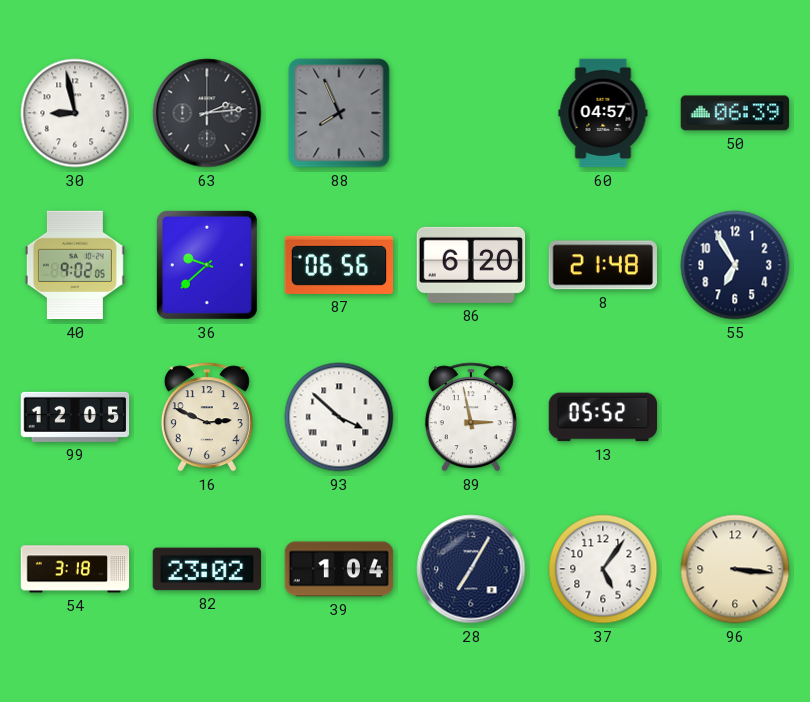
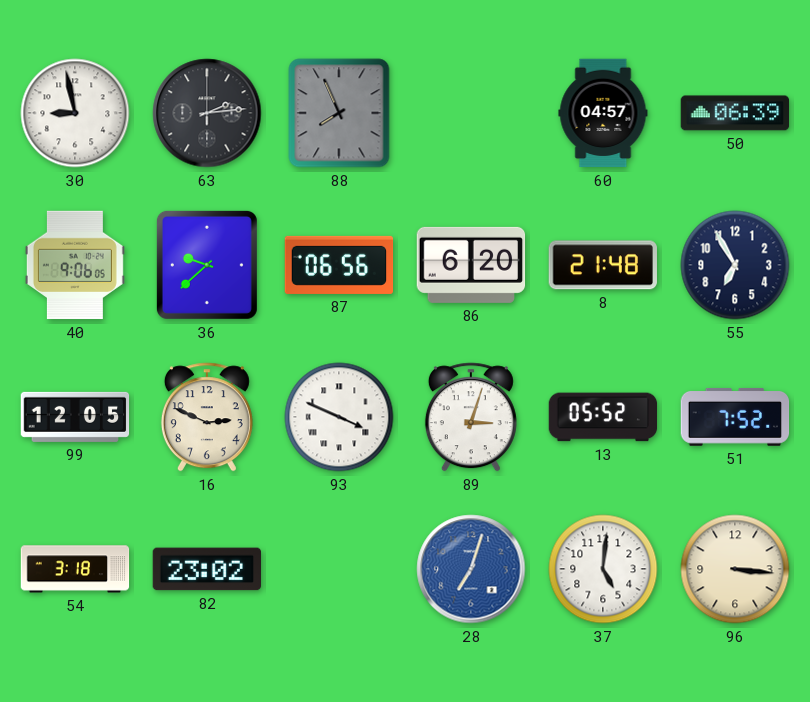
40: 9:02 -> 9:06
93: 3:52 -> 3:49
89: 2:58 -> 3:03
51: none -> 7:52
39: 1:04 -> none
28: 7:05 -> 7:03
28 dial: navy -> blue
37: 5:06 -> 5:01
